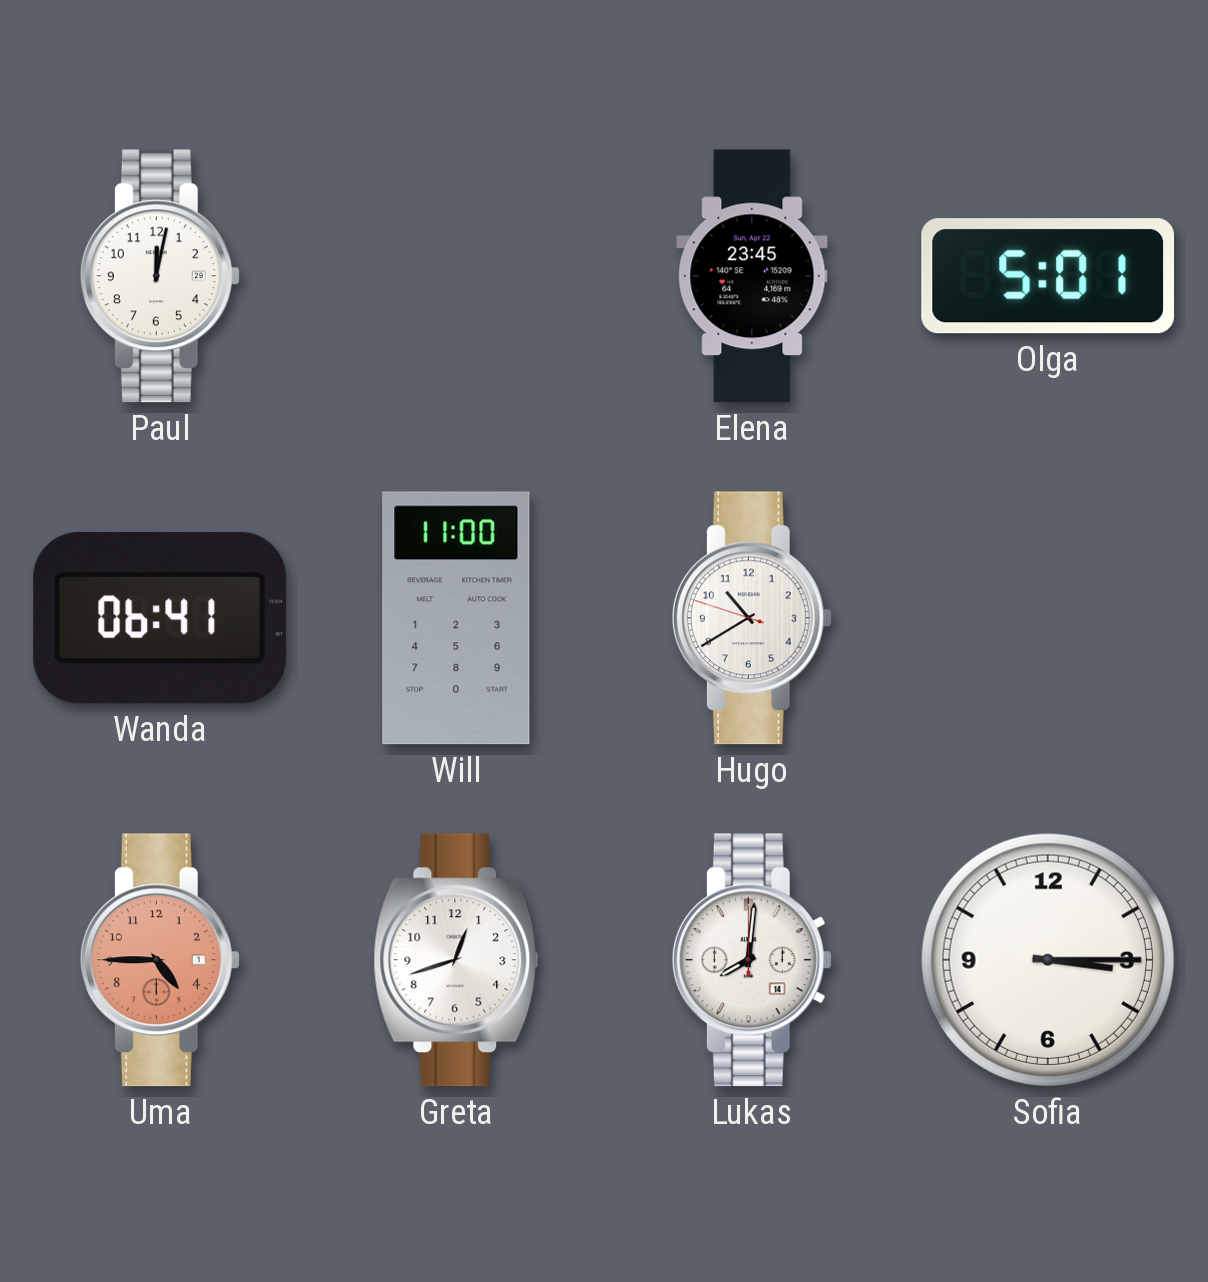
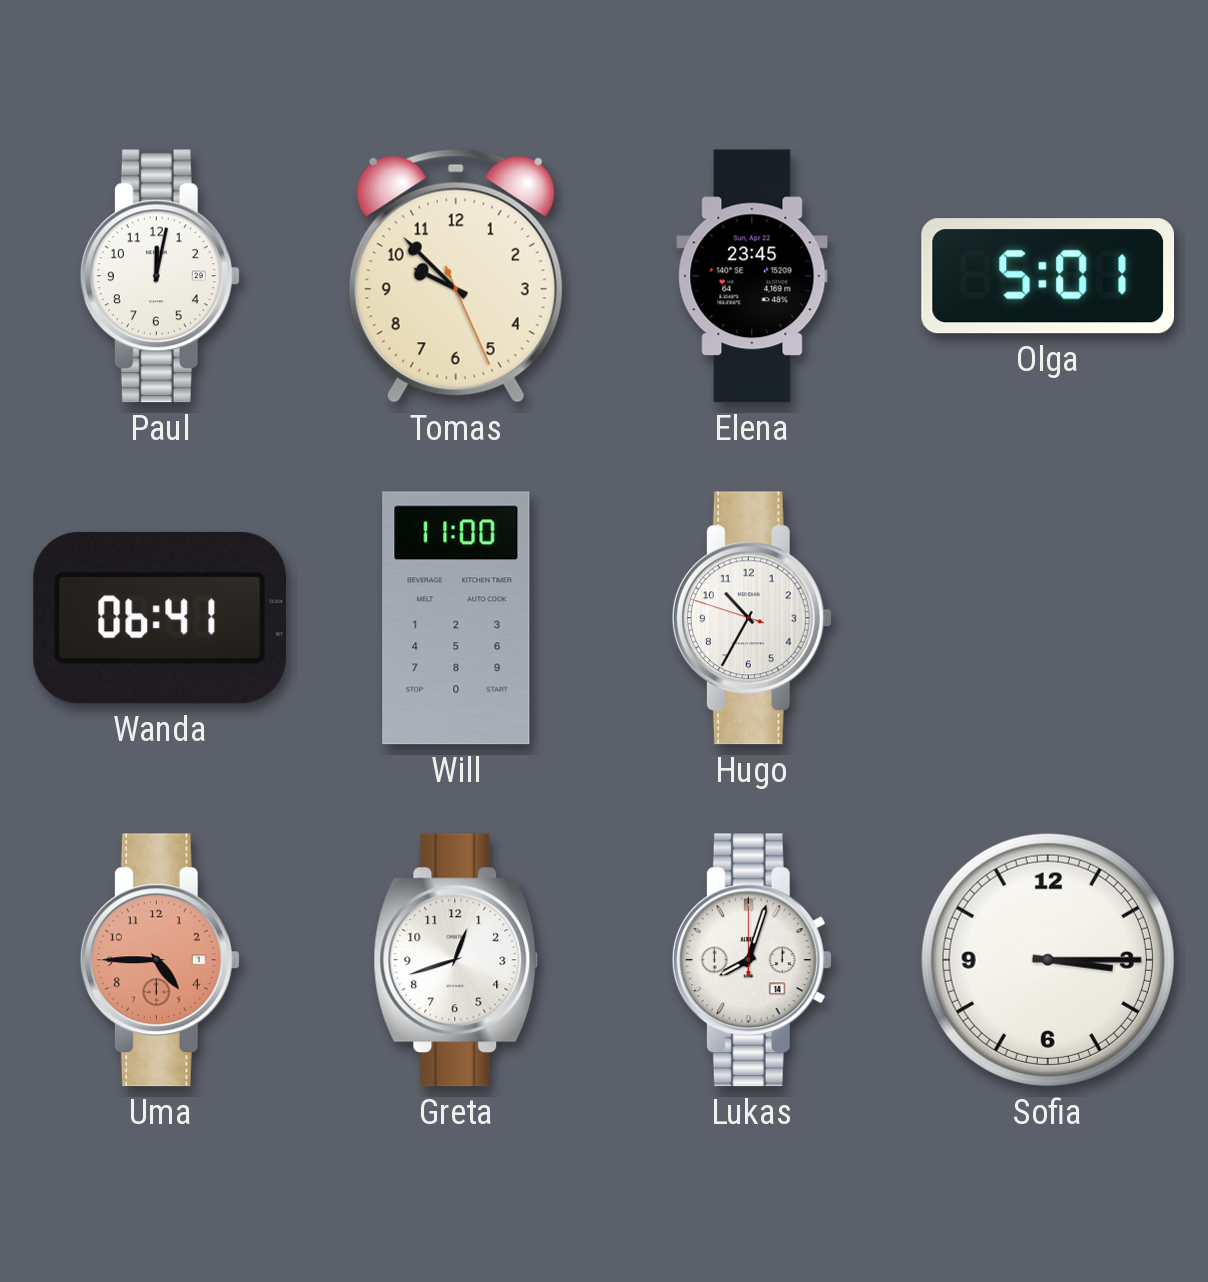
Tomas: none -> 9:52
Hugo: 10:39 -> 10:34
Lukas: 8:01 -> 8:03
